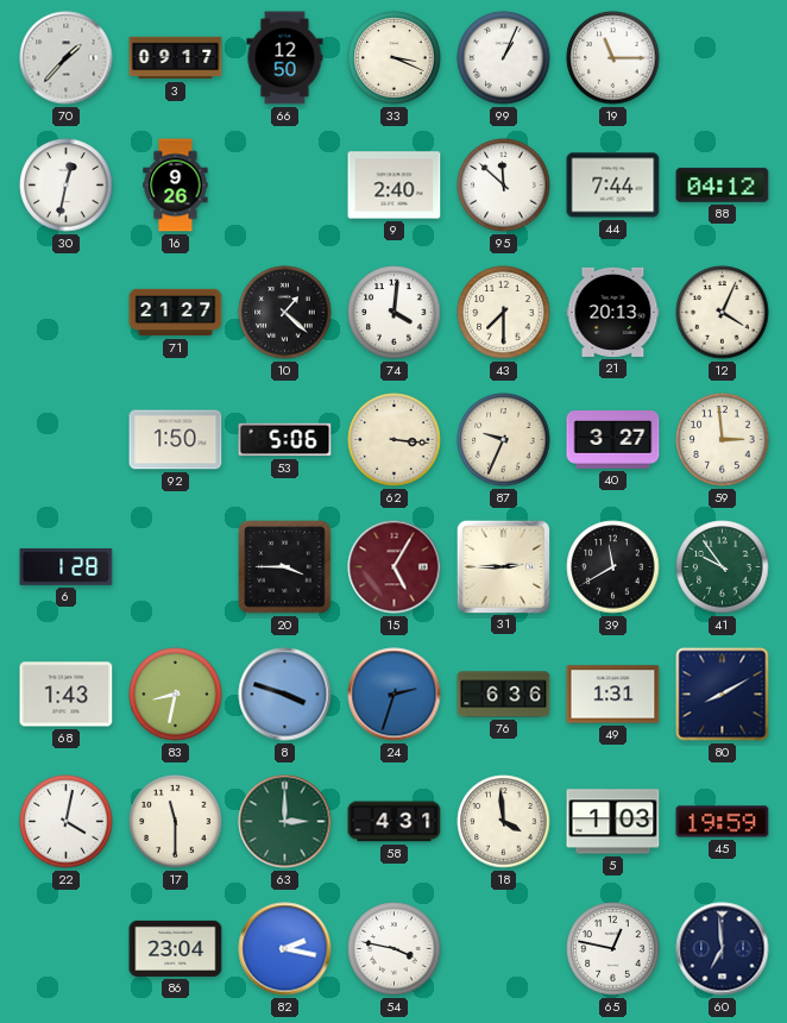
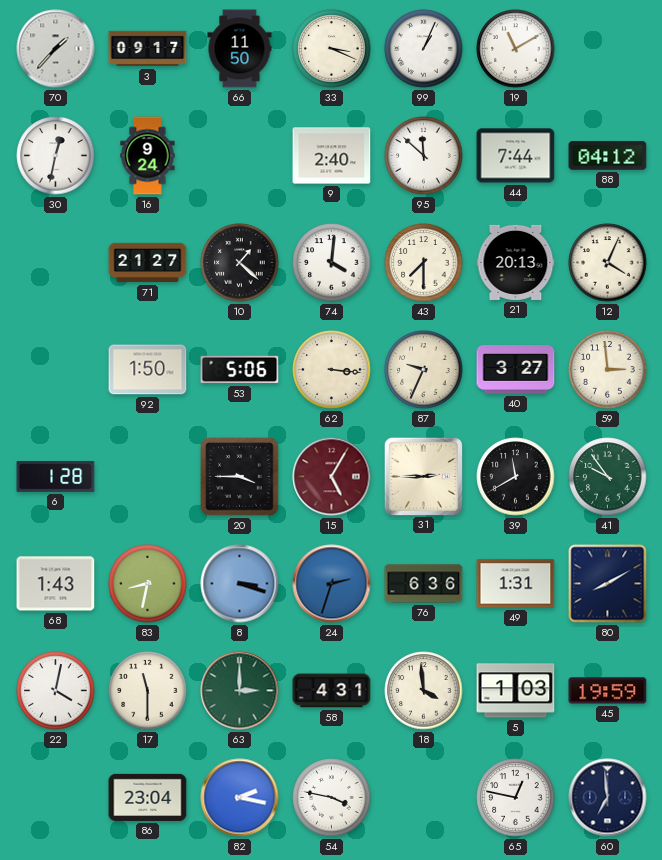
66: 12:50 -> 11:50
19: 11:15 -> 11:10
16: 9:26 -> 9:24
8: 3:48 -> 3:18
